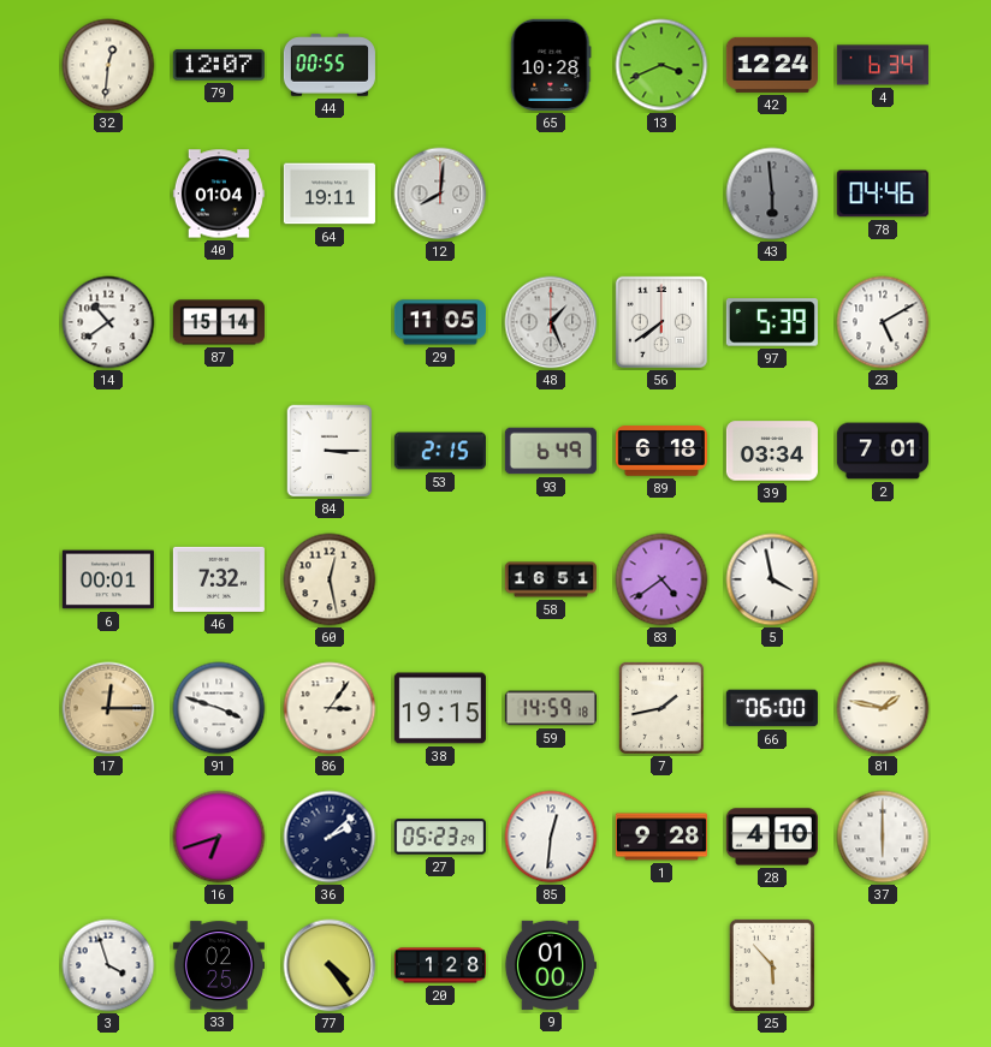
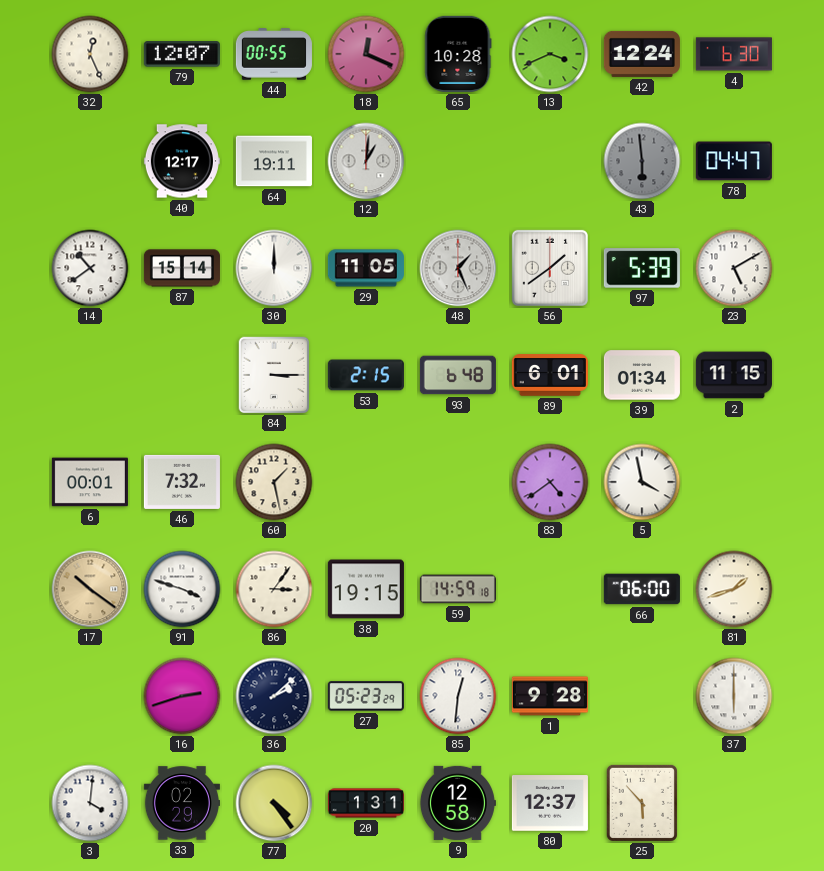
32: 12:31 -> 12:26
18: none -> 12:19
4: 6:34 -> 6:30
40: 01:04 -> 12:17
12: 8:01 -> 1:01
78: 04:46 -> 04:47
30: none -> 12:00
56: 7:39 -> 1:39
93: 6:49 -> 6:48
89: 6:18 -> 6:01
39: 03:34 -> 01:34
2: 7:01 -> 11:15
60: 12:28 -> 1:28
58: 16:51 -> none
17: 12:15 -> 10:21
7: 1:43 -> none
81: 1:47 -> 1:42
16: 6:42 -> 2:42
28: 4:10 -> none
3: 3:57 -> 4:01
33: 02:25 -> 02:29
20: 1:28 -> 1:31
9: 01:00 -> 12:58
80: none -> 12:37
